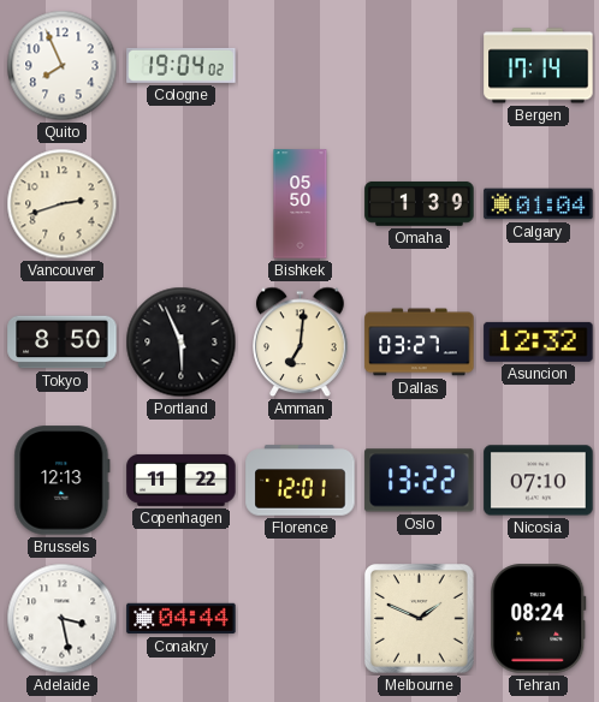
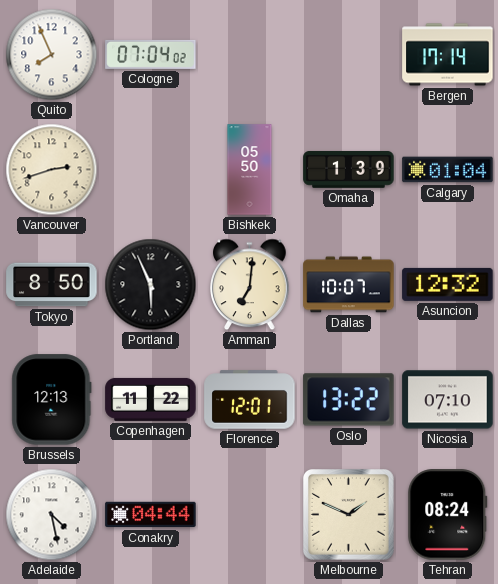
Cologne: 19:04 -> 07:04
Dallas: 03:27 -> 10:07
Adelaide: 3:28 -> 4:28
